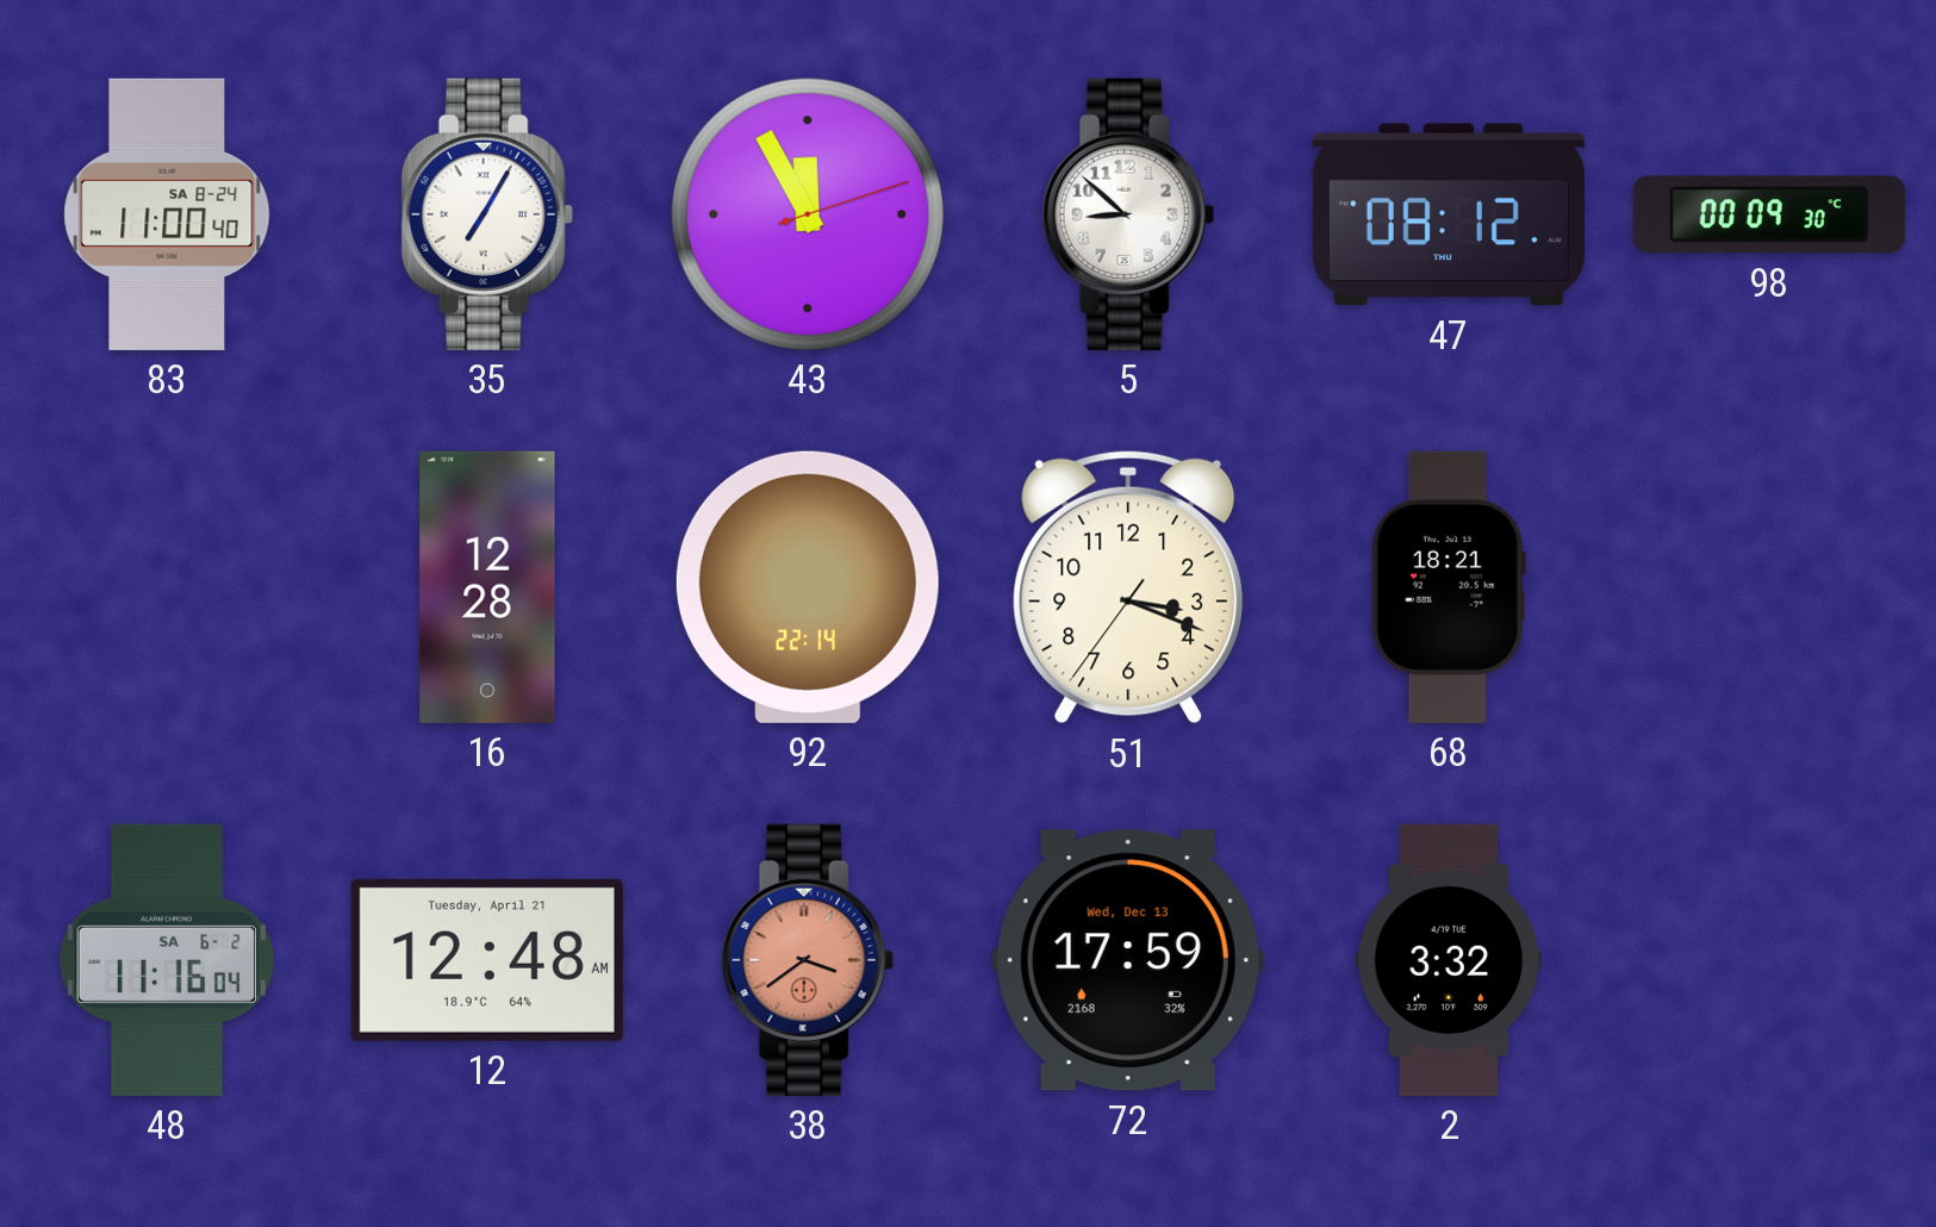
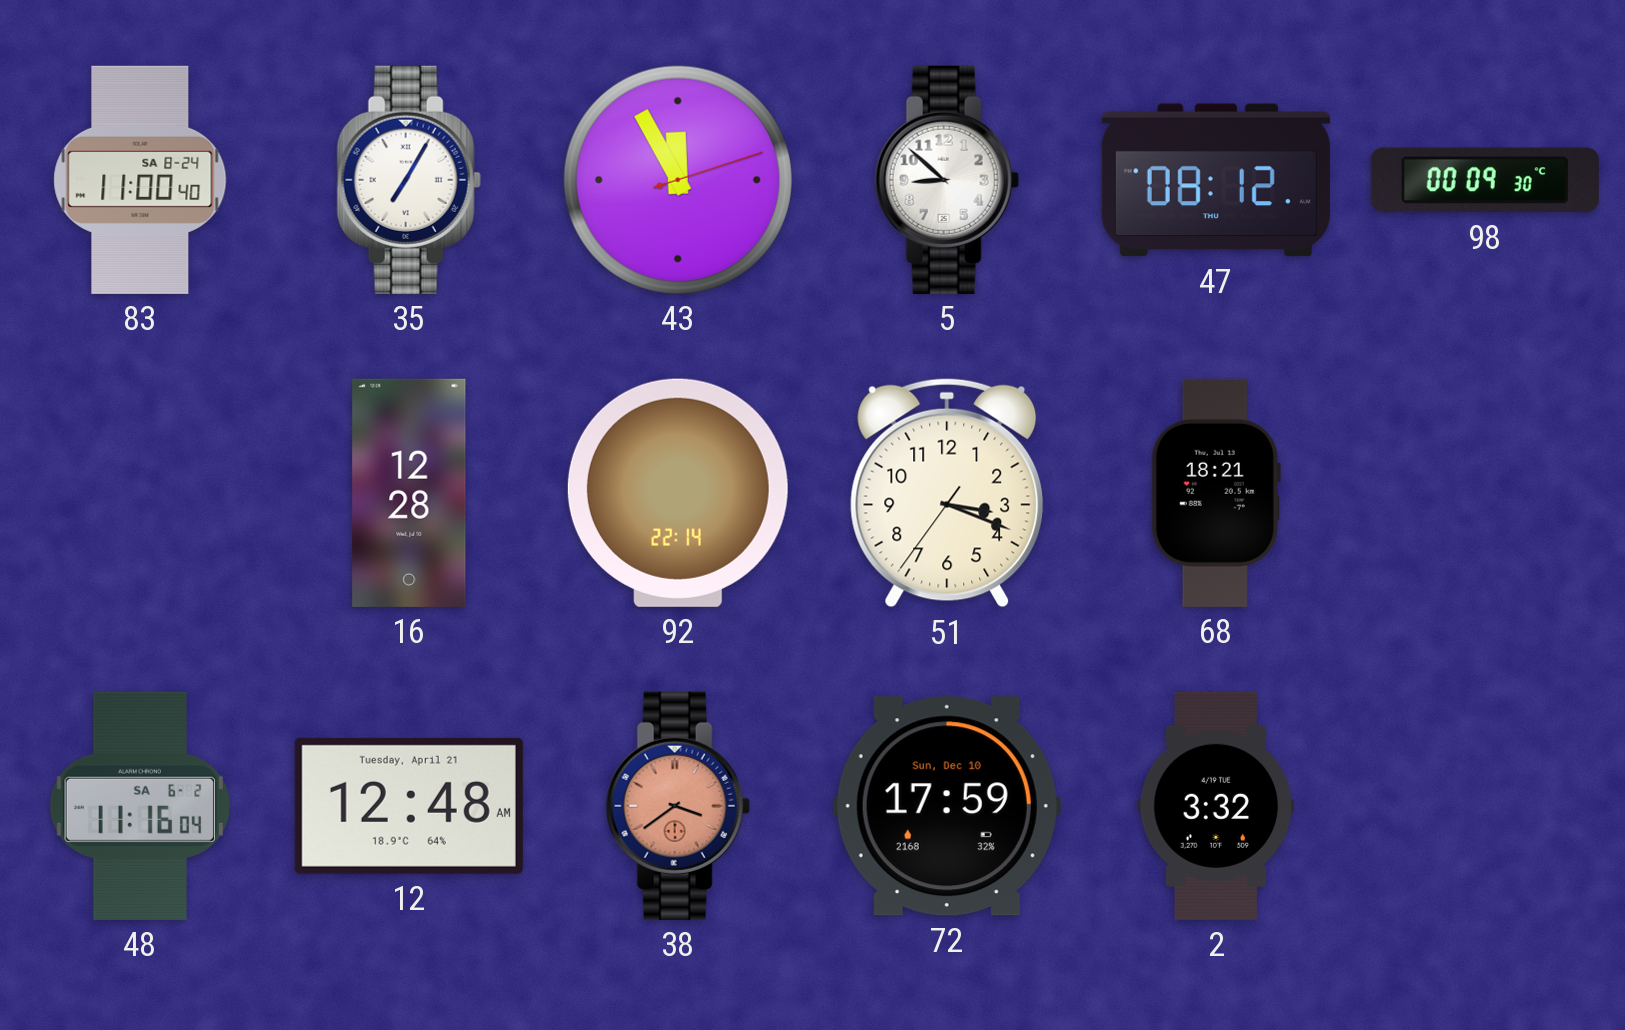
72 date: Wed, Dec 13 -> Sun, Dec 10
